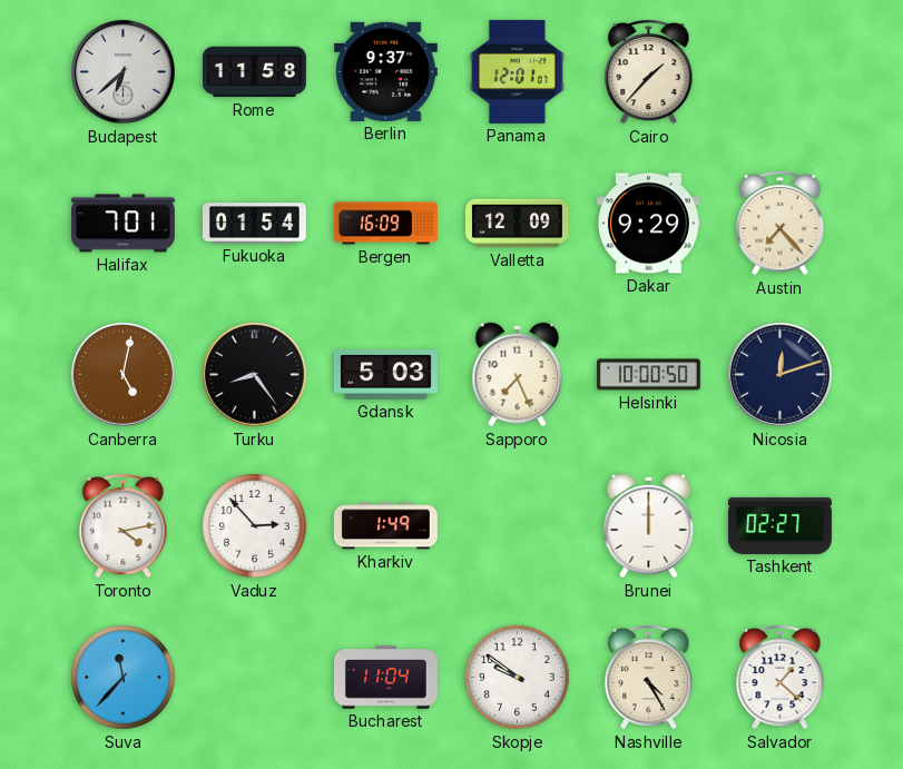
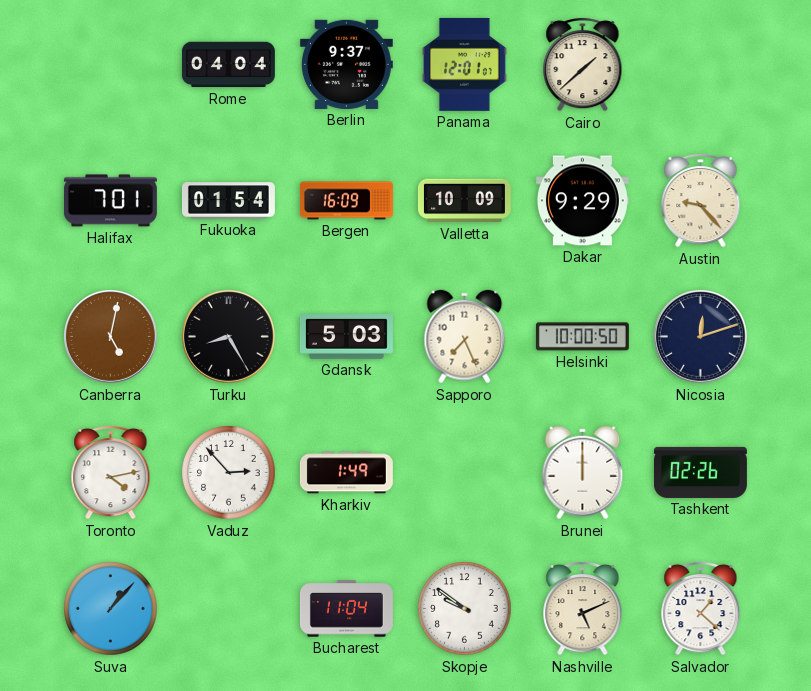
Budapest: 6:38 -> none
Rome: 11:58 -> 04:04
Cairo: 1:37 -> 1:38
Valletta: 12:09 -> 10:09
Austin: 7:23 -> 9:23
Turku: 8:24 -> 8:25
Tashkent: 02:27 -> 02:26
Suva: 11:37 -> 1:07
Nashville: 4:25 -> 5:11
